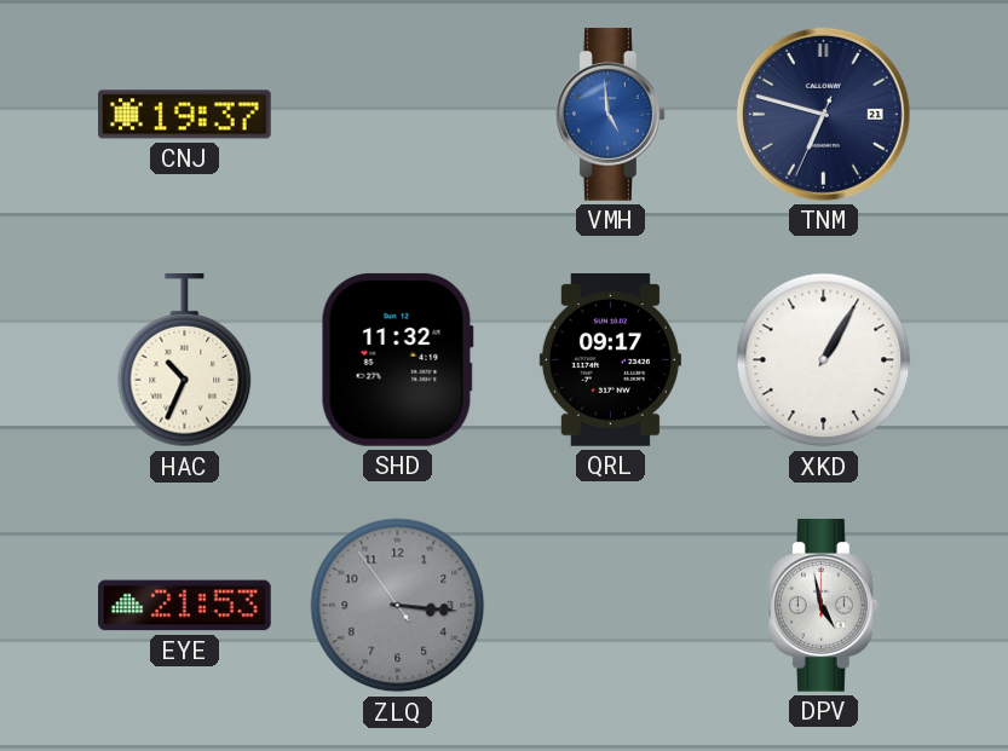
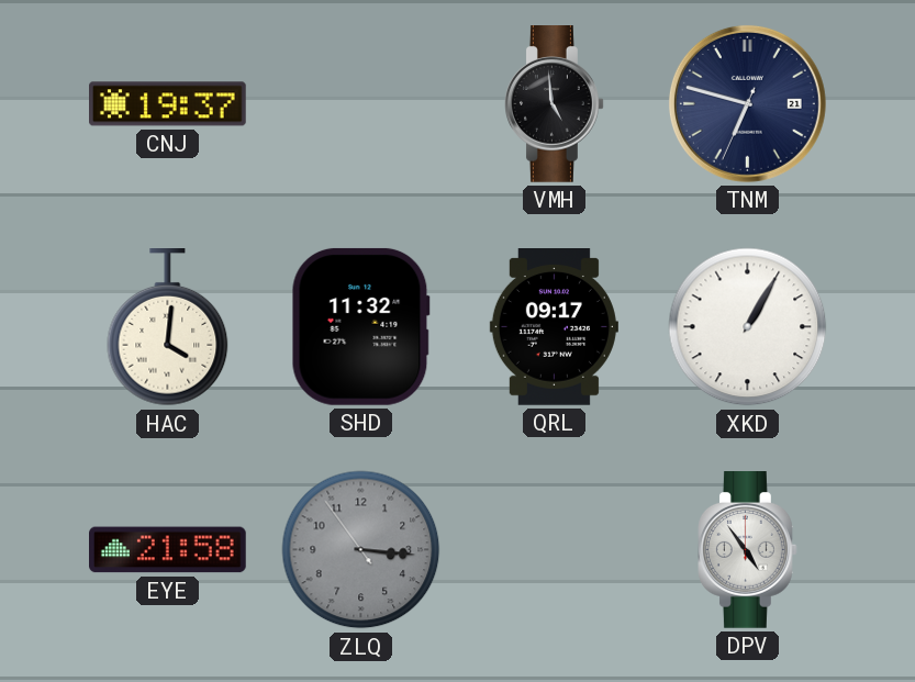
VMH dial: blue -> black
HAC: 10:34 -> 4:01
EYE: 21:53 -> 21:58
DPV: 4:58 -> 4:54
